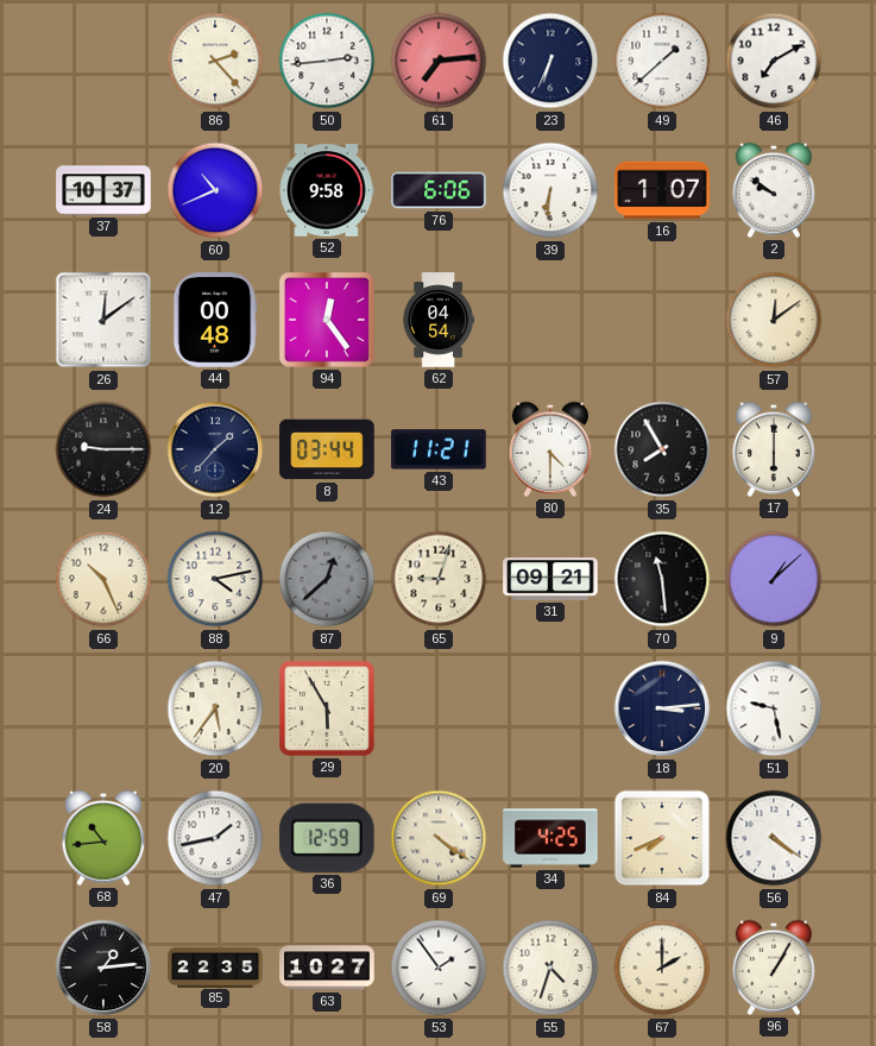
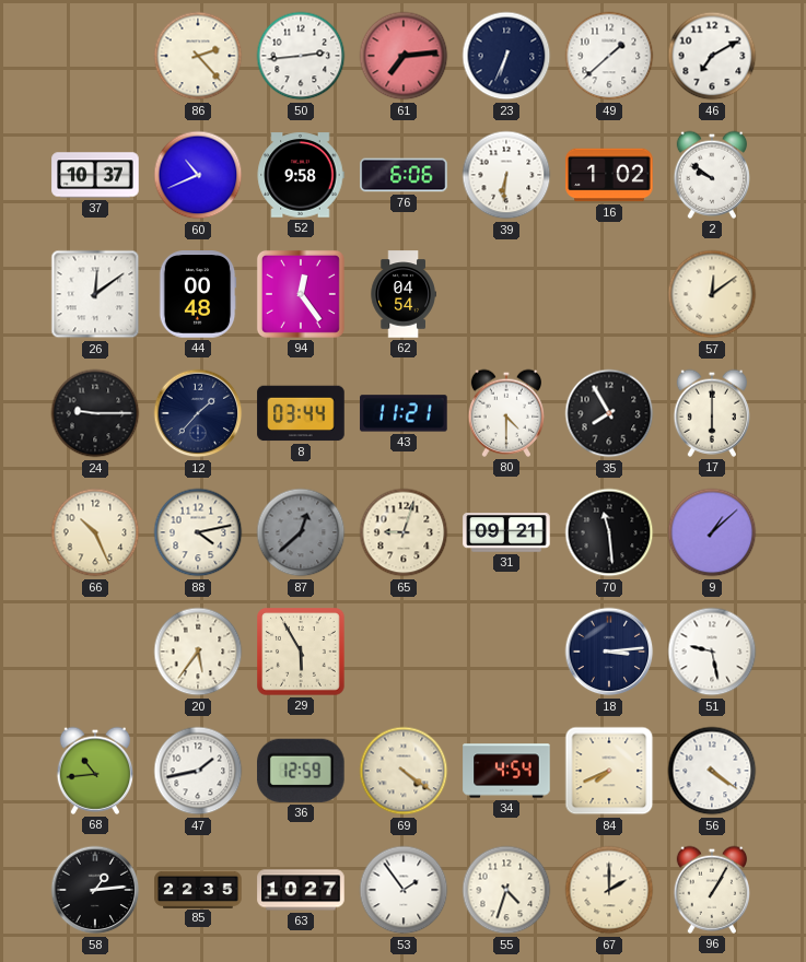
16: 1:07 -> 1:02
34: 4:25 -> 4:54
